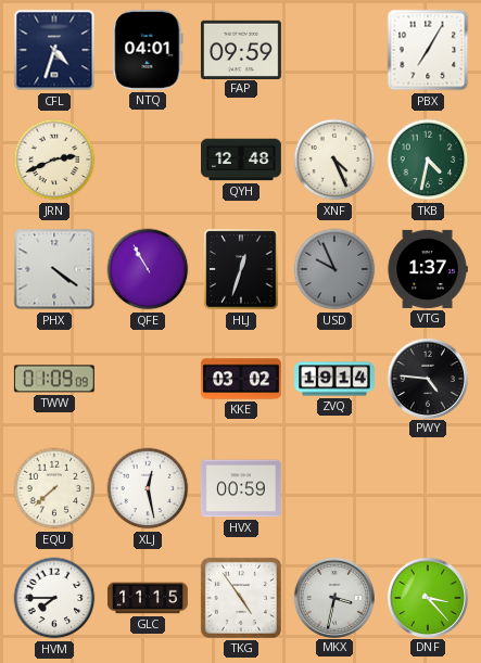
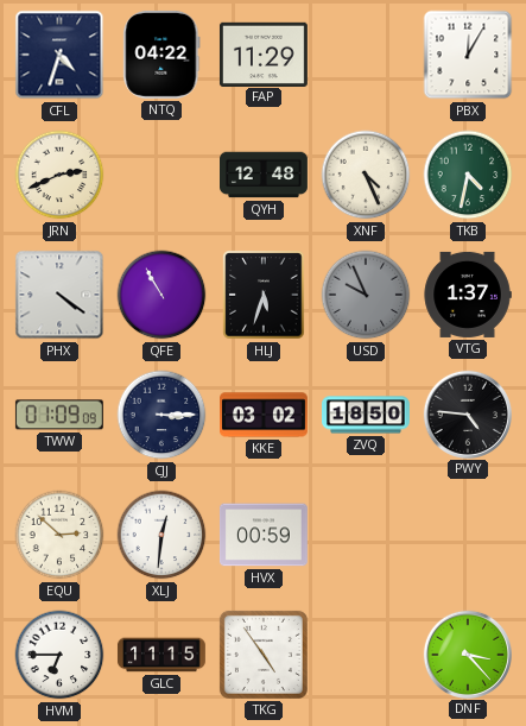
NTQ: 04:01 -> 04:22
FAP: 09:59 -> 11:29
PBX: 7:05 -> 12:05
HLJ: 12:33 -> 5:33
CJJ: none -> 3:15
ZVQ: 19:14 -> 18:50
EQU: 7:38 -> 2:52
XLJ: 12:28 -> 12:31
HVM: 7:45 -> 6:45
MKX: 3:32 -> none
